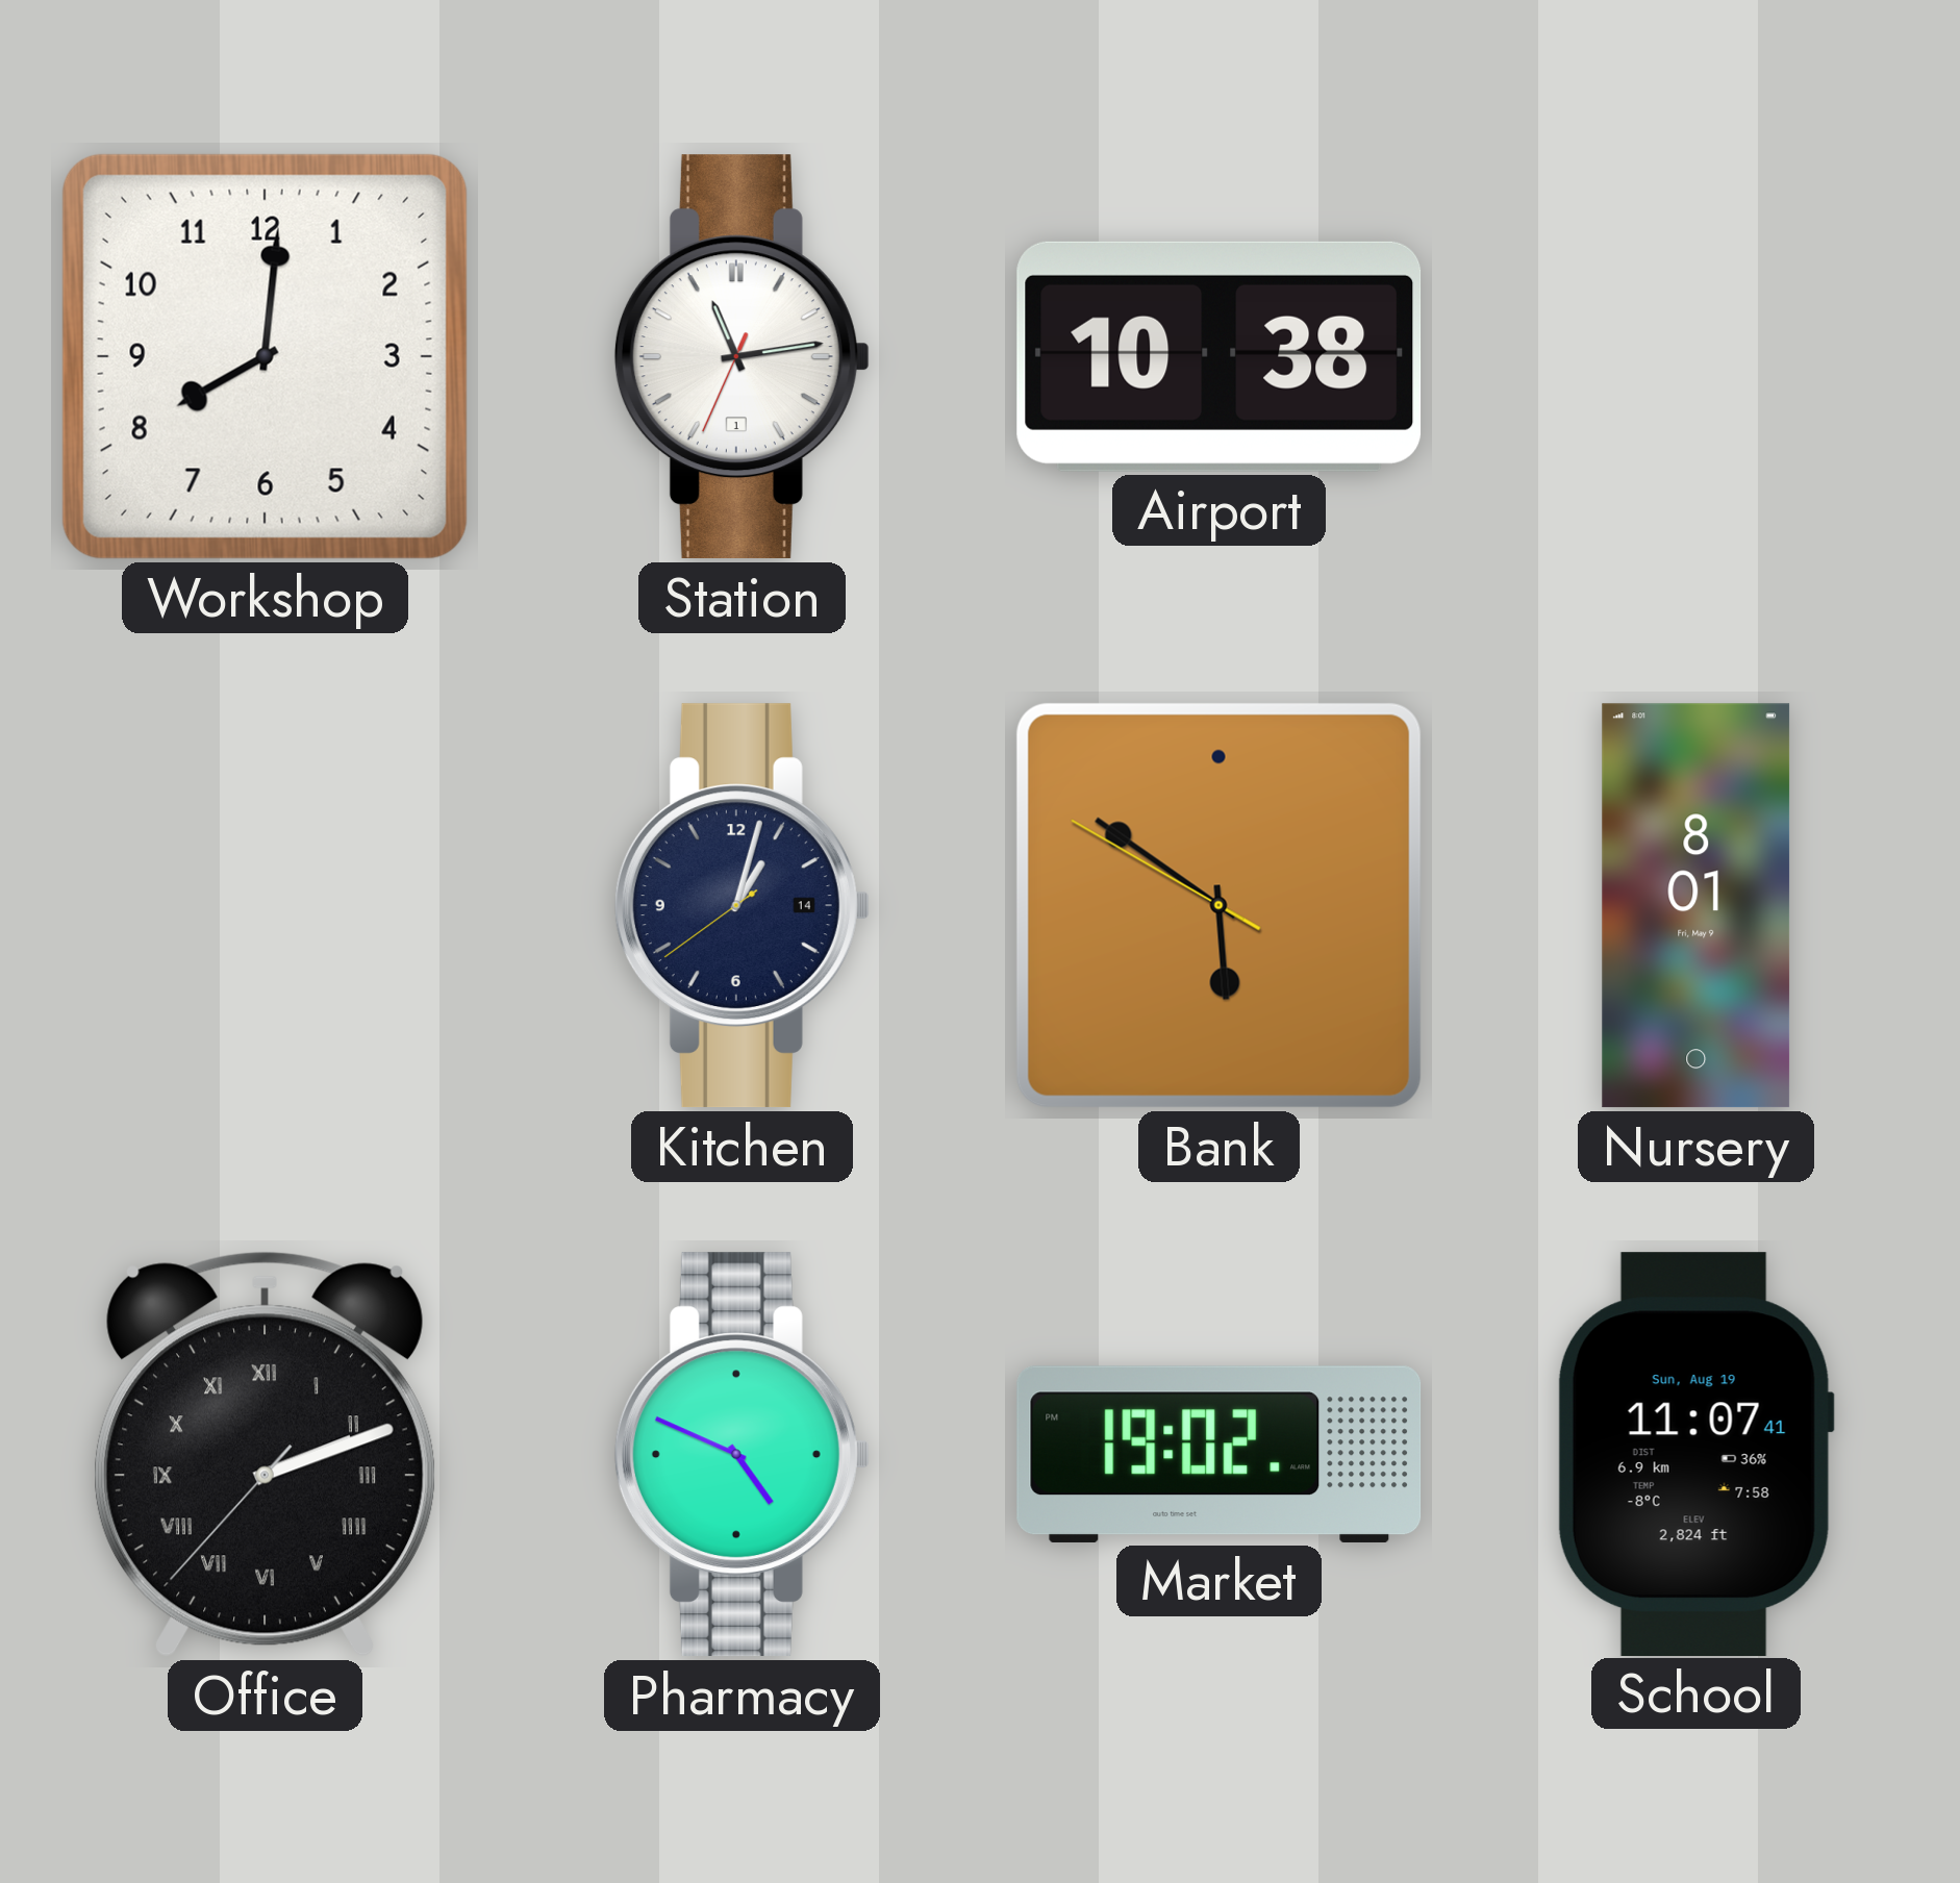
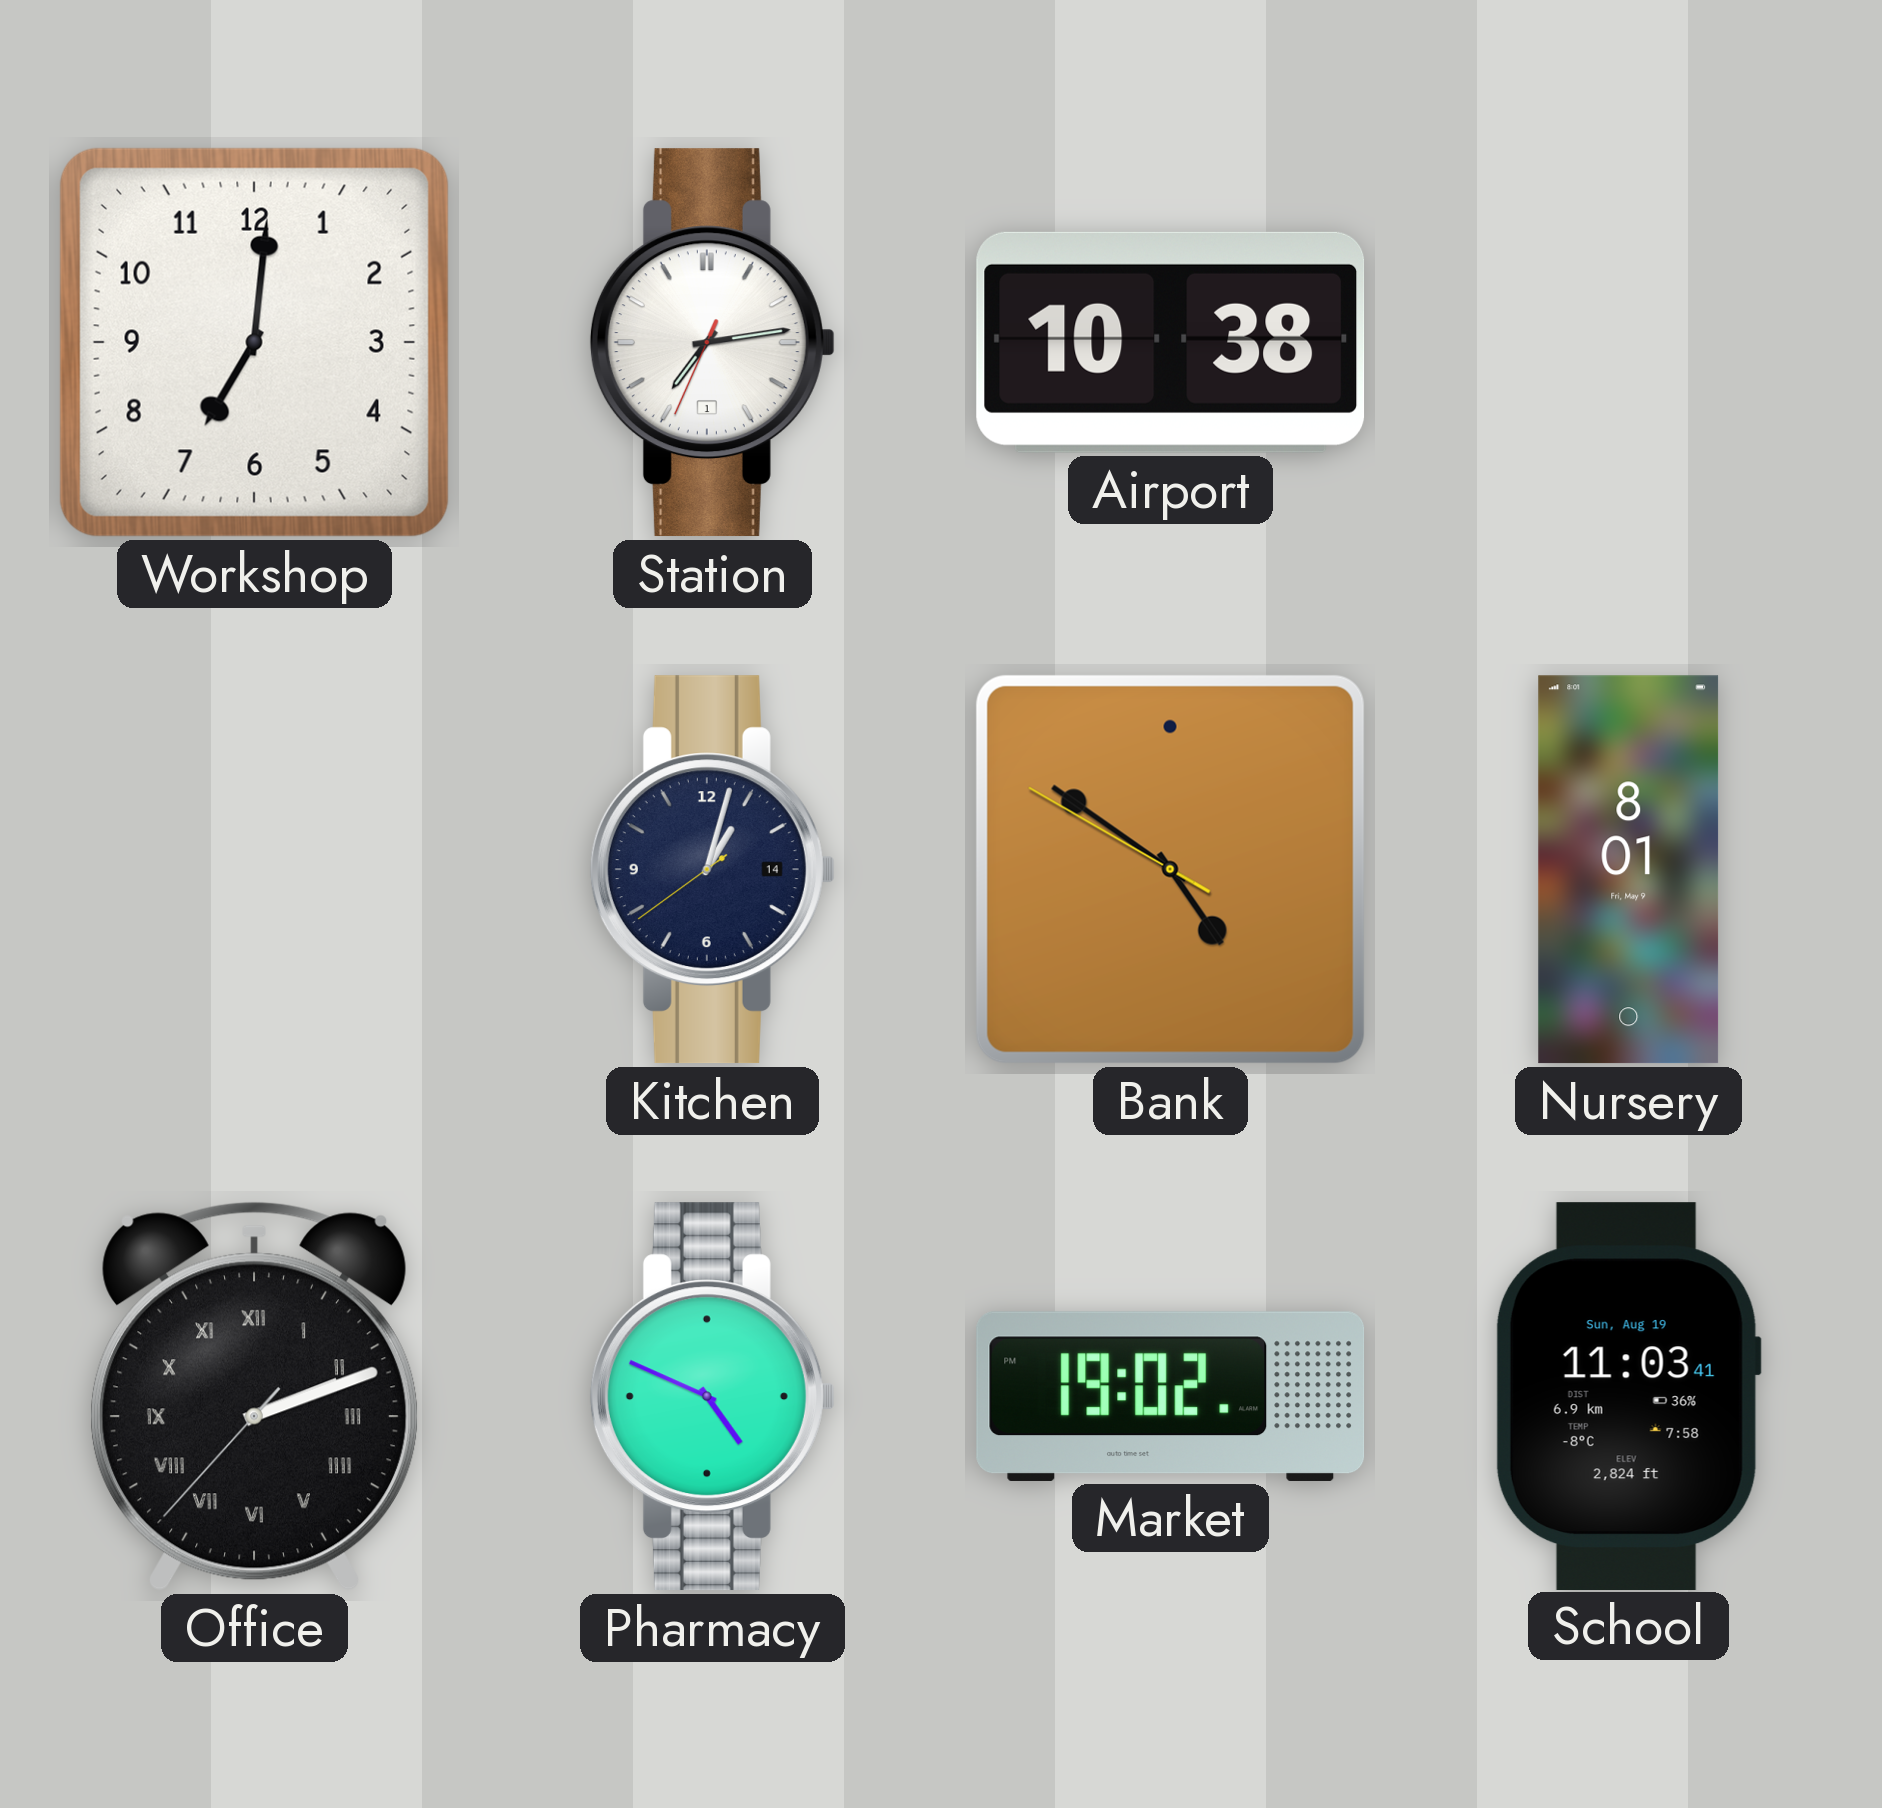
Workshop: 8:01 -> 7:01
Station: 11:13 -> 7:13
Bank: 5:50 -> 4:50
School: 11:07 -> 11:03
